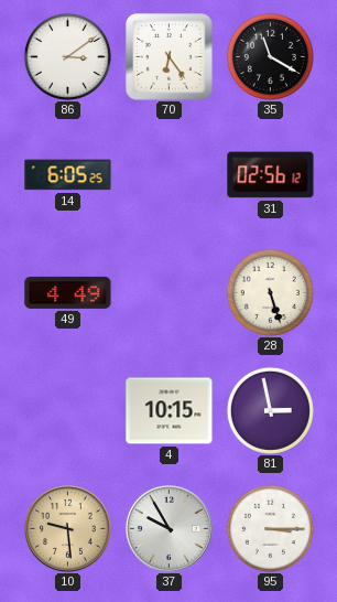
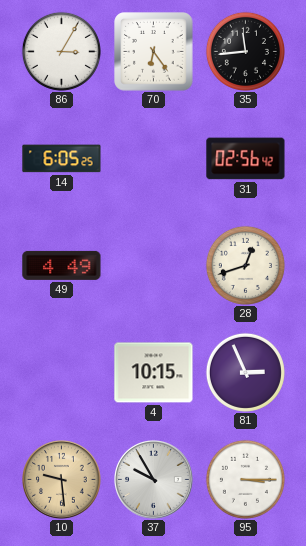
86: 3:09 -> 3:05
35: 11:20 -> 11:44
31: 02:56:12 -> 02:56:42
28: 5:27 -> 12:42
81: 2:58 -> 2:56
